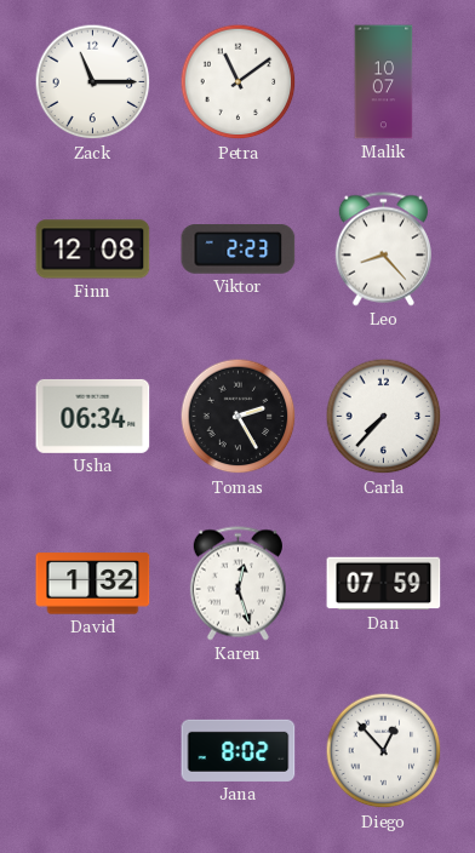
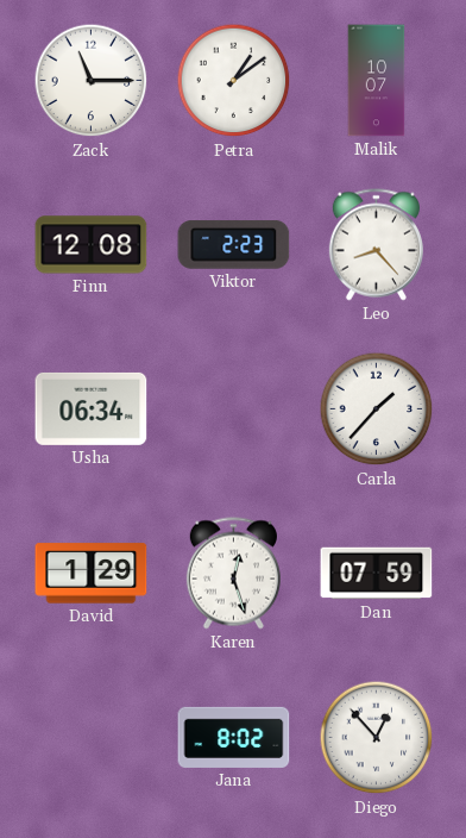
Petra: 11:09 -> 1:09
Tomas: 2:25 -> none
Carla: 7:37 -> 1:37
David: 1:32 -> 1:29
